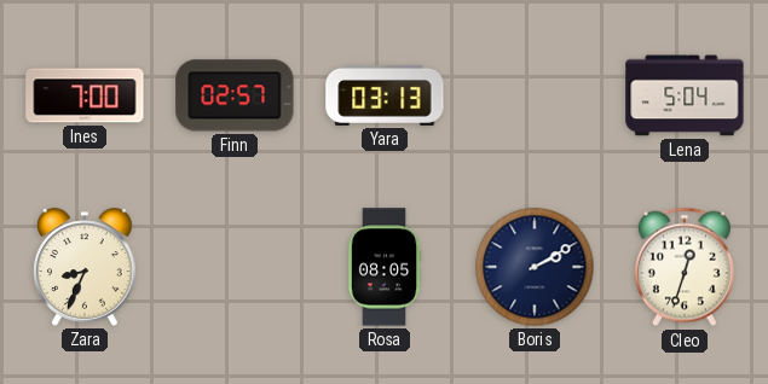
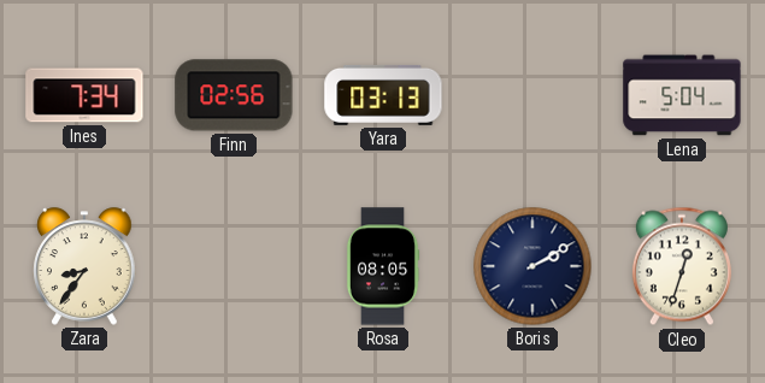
Ines: 7:00 -> 7:34
Finn: 02:57 -> 02:56
Zara: 8:34 -> 8:36
